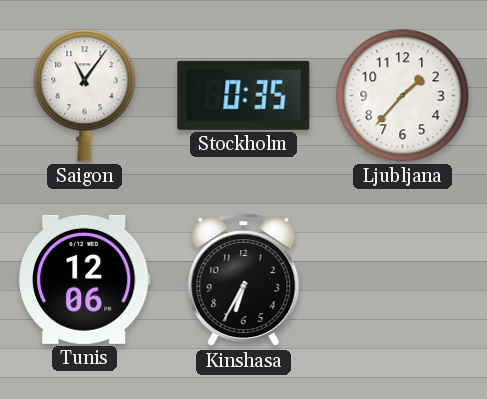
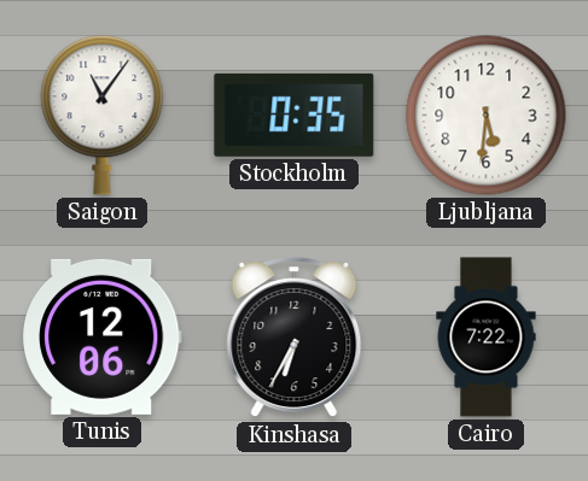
Ljubljana: 1:37 -> 5:31
Cairo: none -> 7:22
